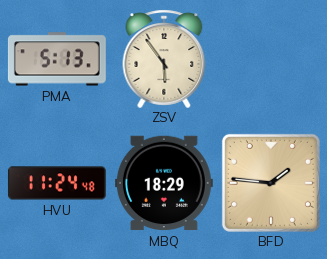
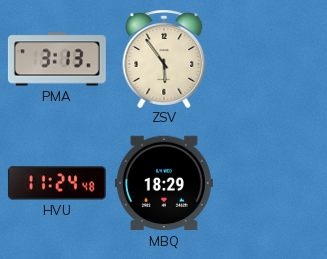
PMA: 5:13 -> 3:13
BFD: 1:46 -> none
